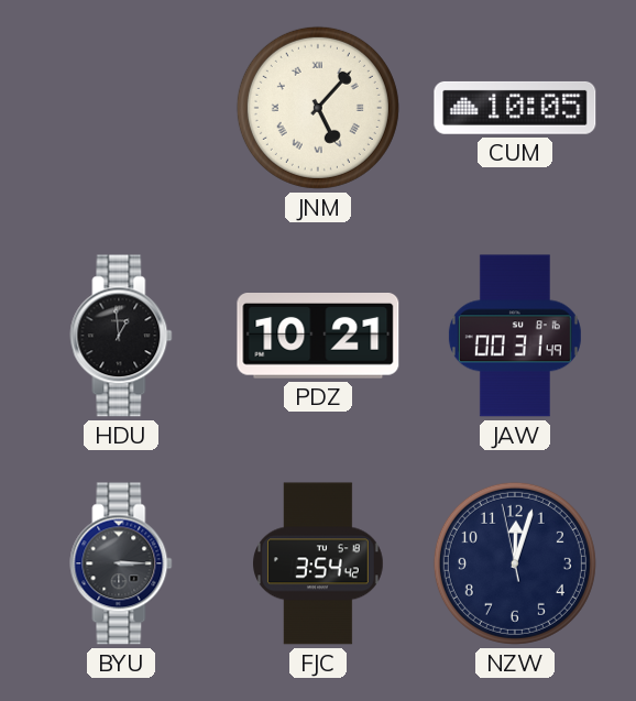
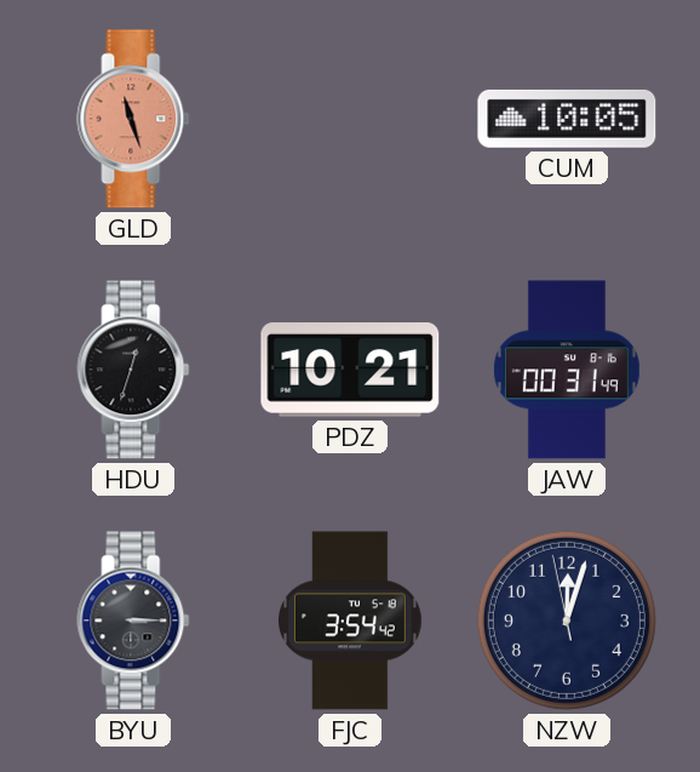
GLD: none -> 11:27
JNM: 5:07 -> none
HDU: 12:59 -> 12:33
